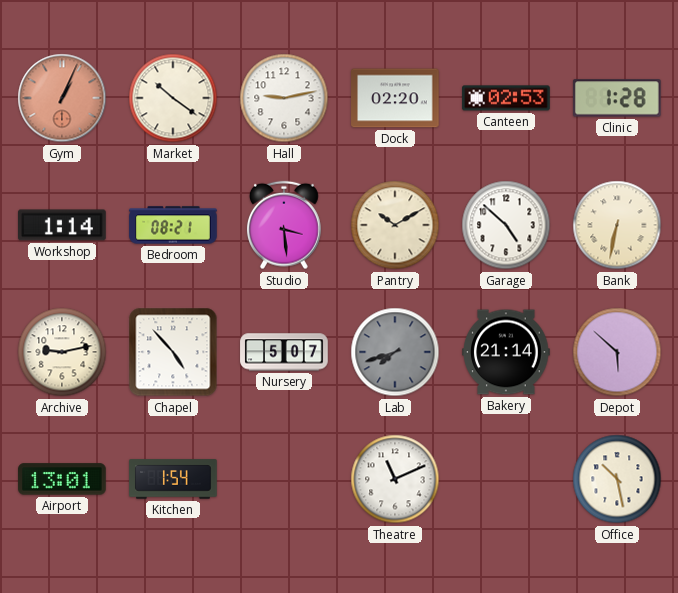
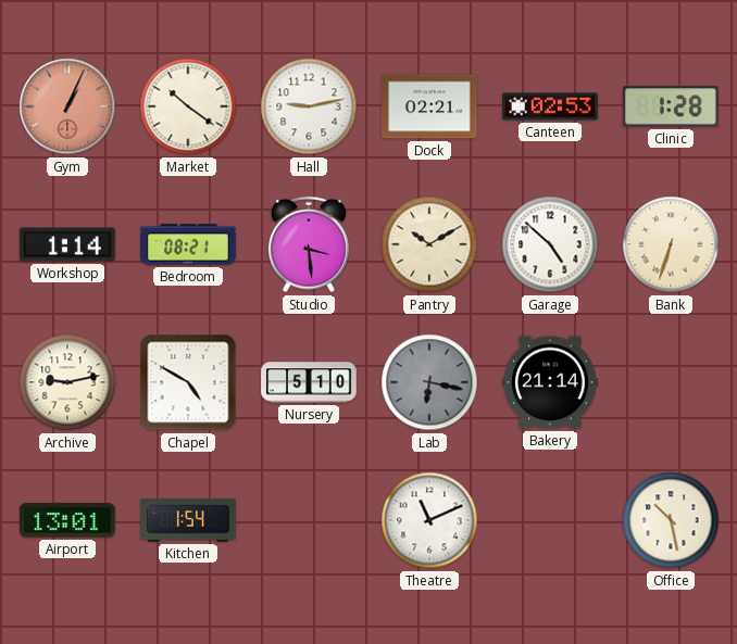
Dock: 02:20 -> 02:21
Bank: 6:32 -> 6:33
Chapel: 4:53 -> 4:50
Nursery: 5:07 -> 5:10
Lab: 7:42 -> 6:17
Depot: 5:52 -> none
